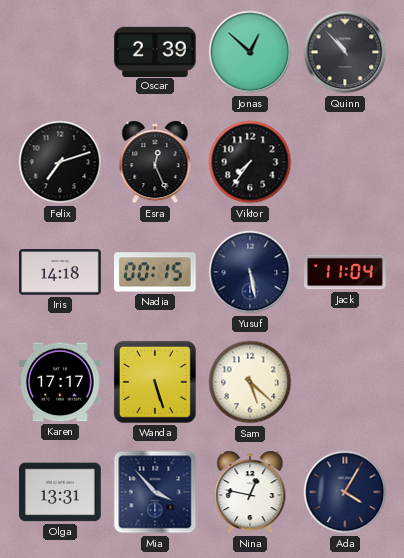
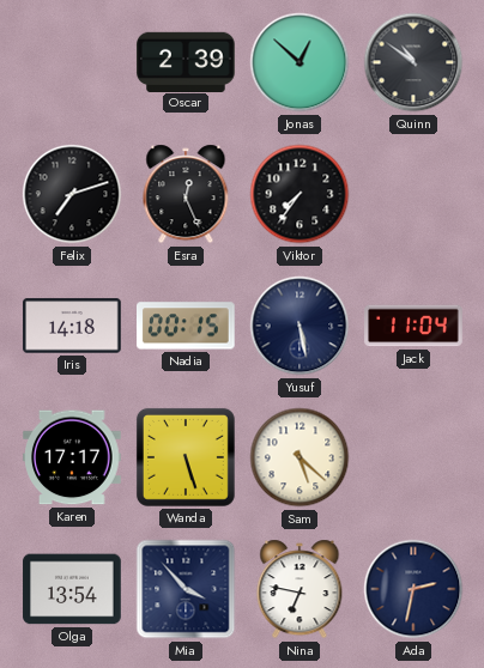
Quinn: 10:53 -> 10:51
Olga: 13:31 -> 13:54
Nina: 12:47 -> 6:47
Ada: 4:05 -> 2:32
